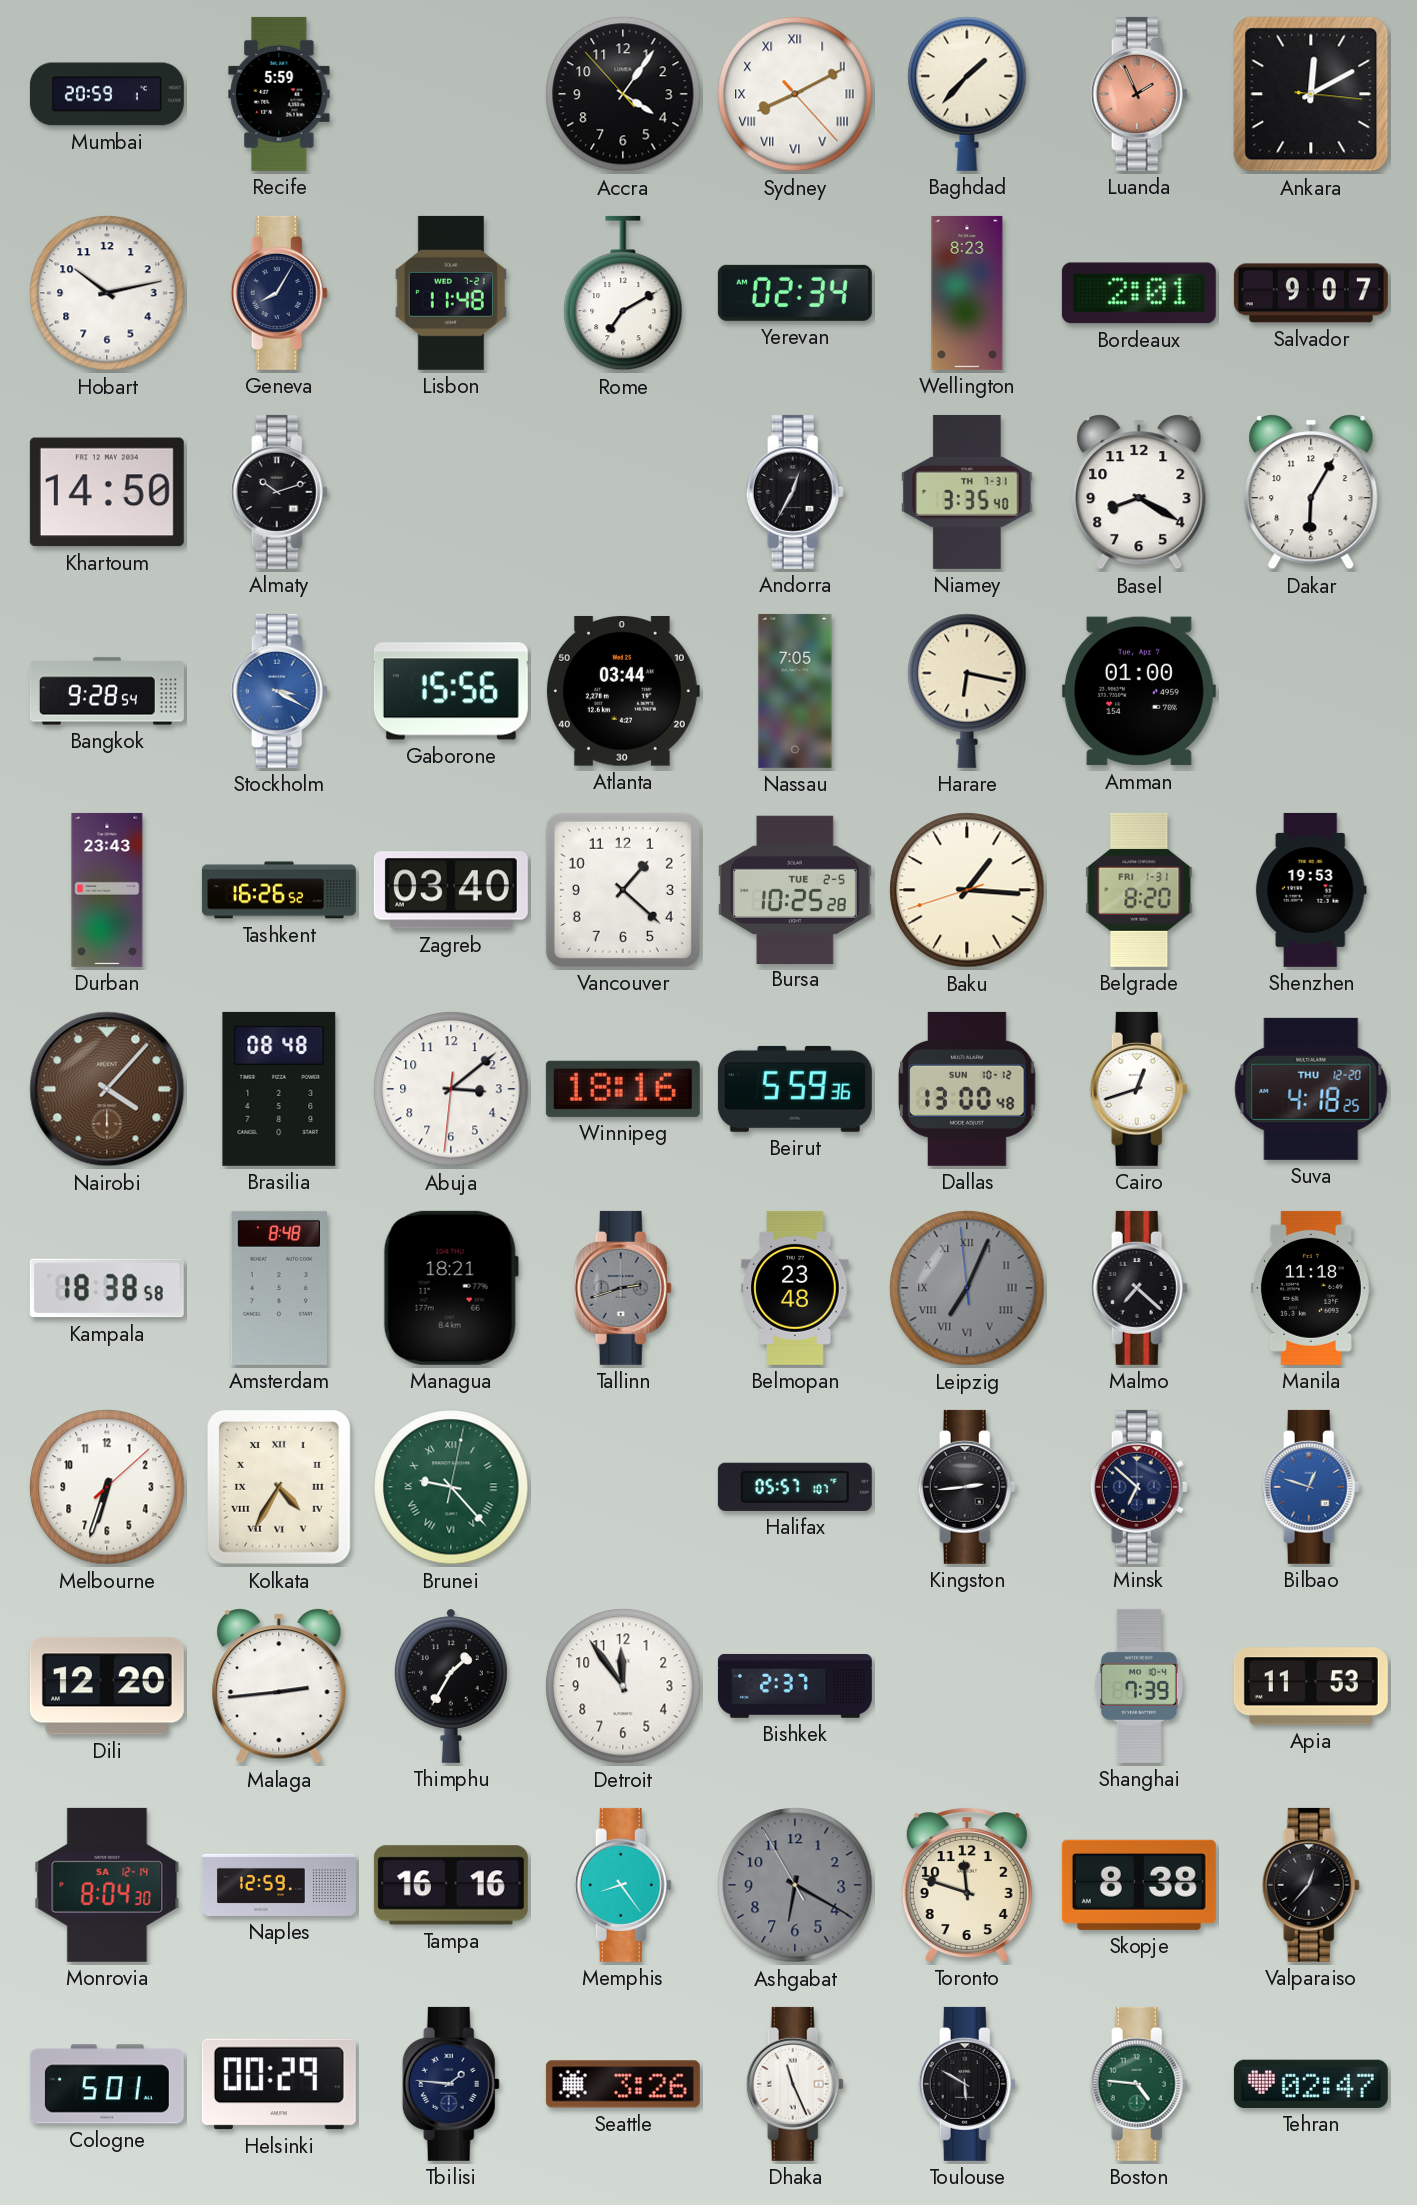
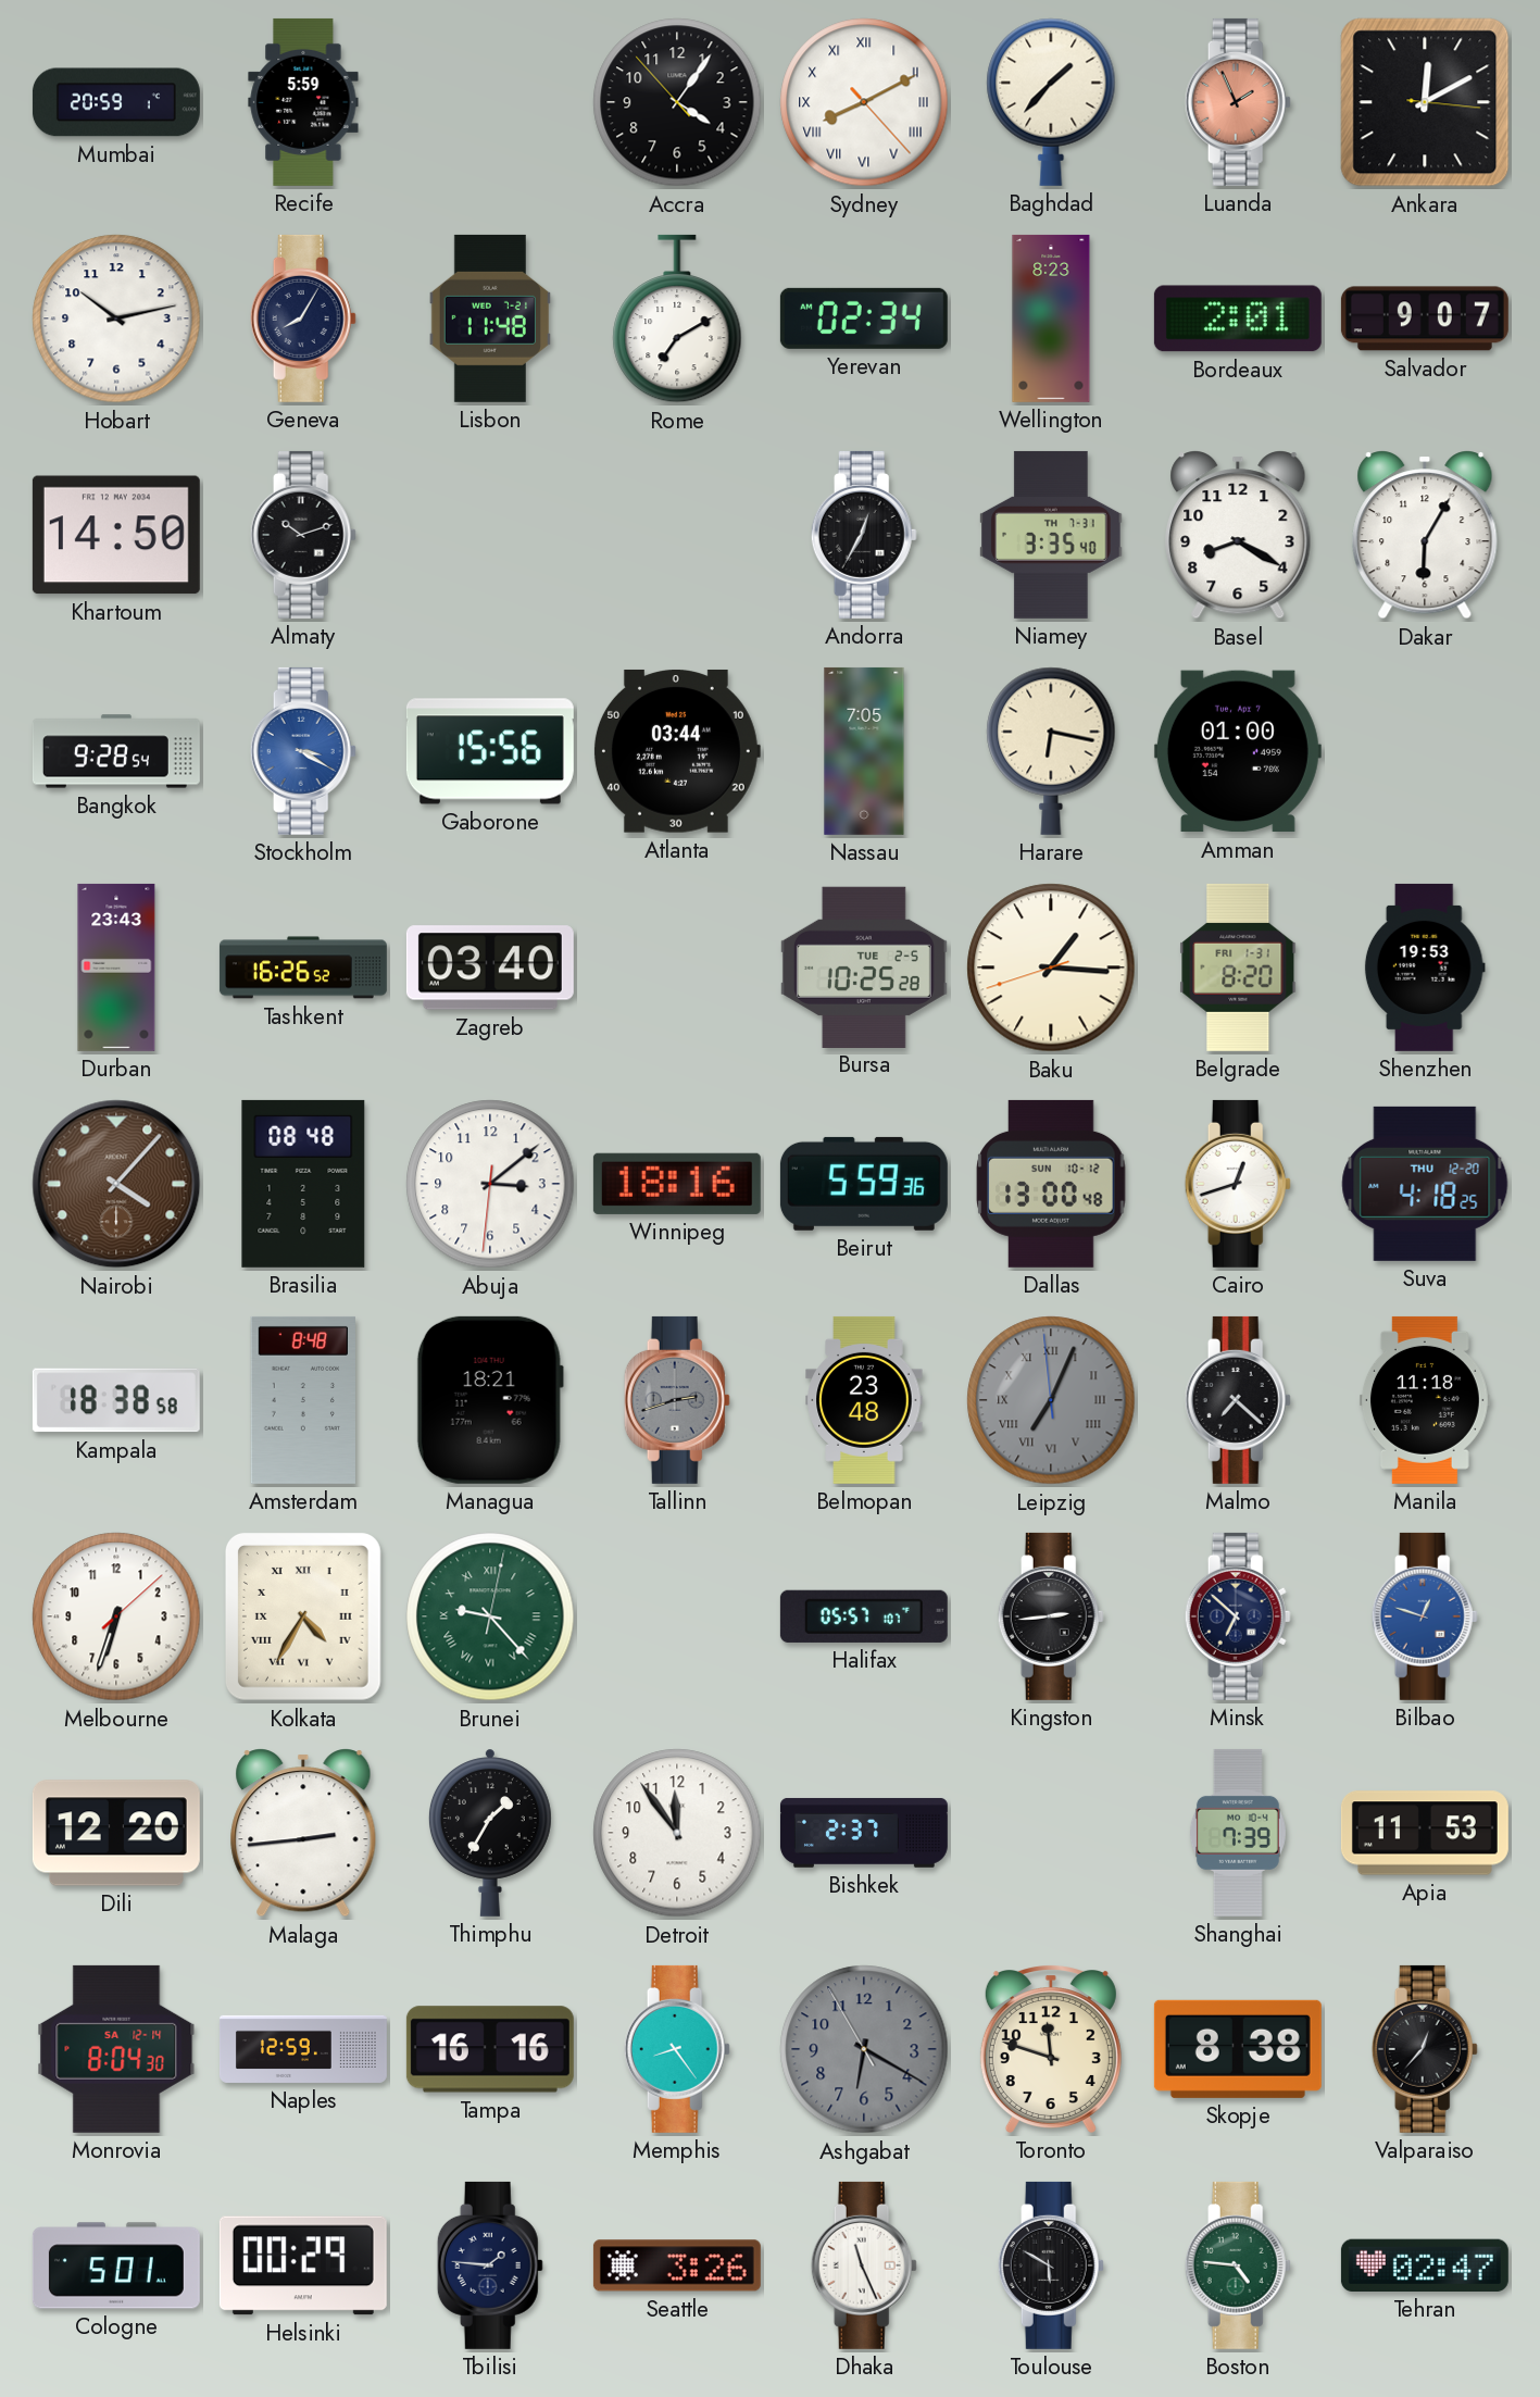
Vancouver: 1:22 -> none
